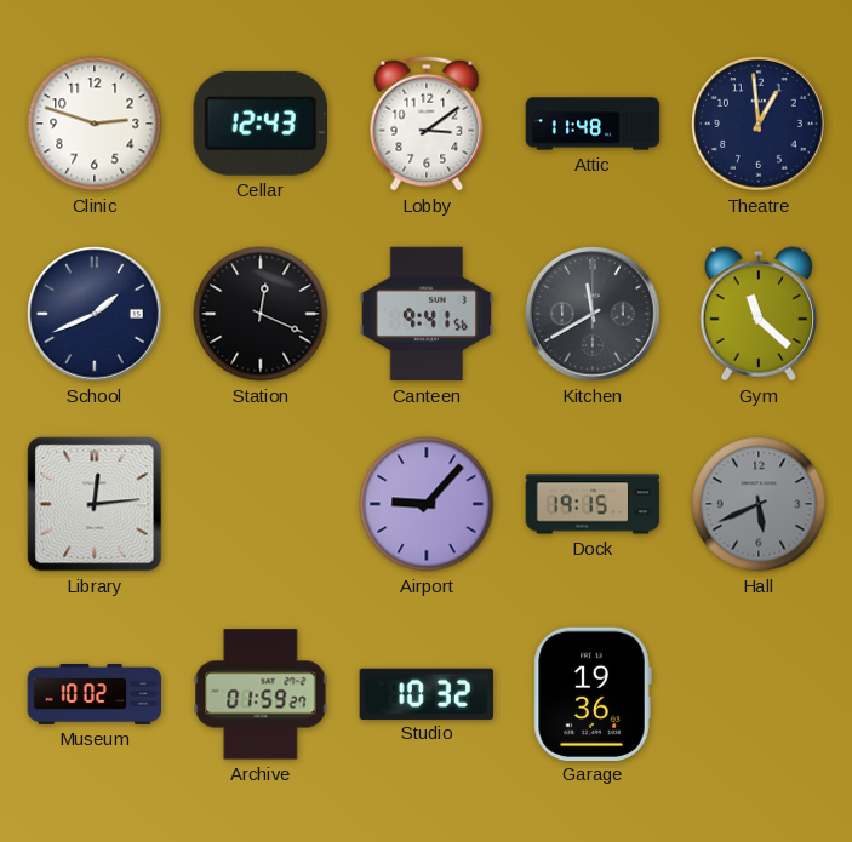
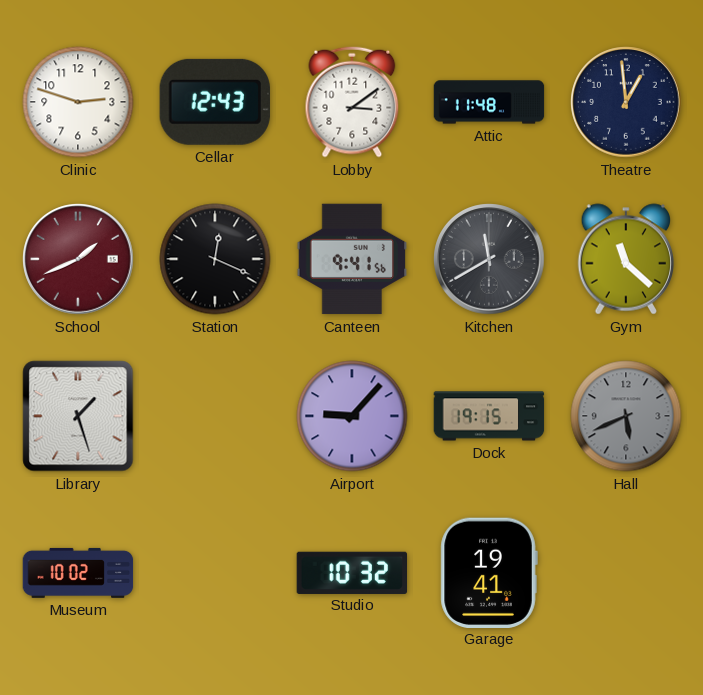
School dial: navy -> burgundy
Library: 12:14 -> 1:27
Archive: 01:59 -> none
Garage: 19:36 -> 19:41
